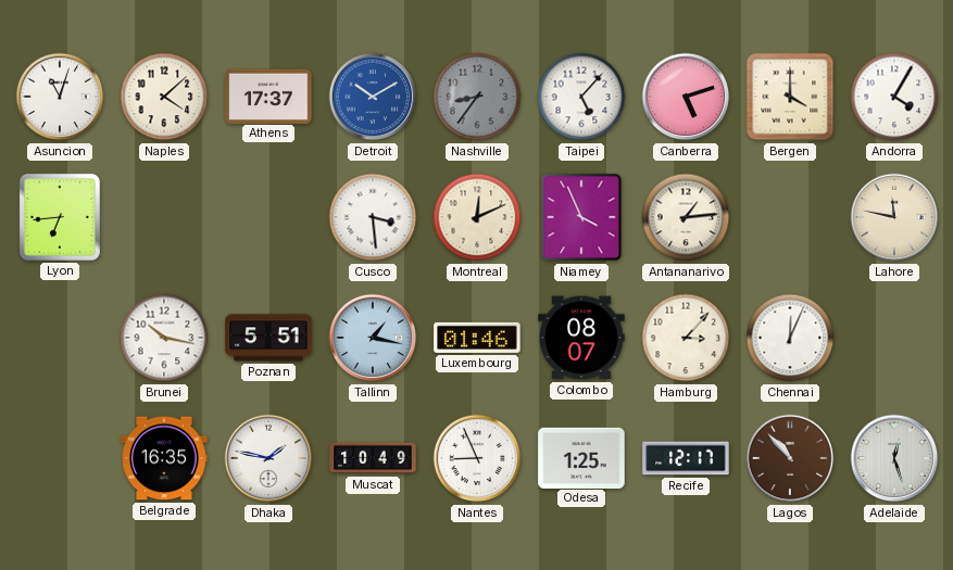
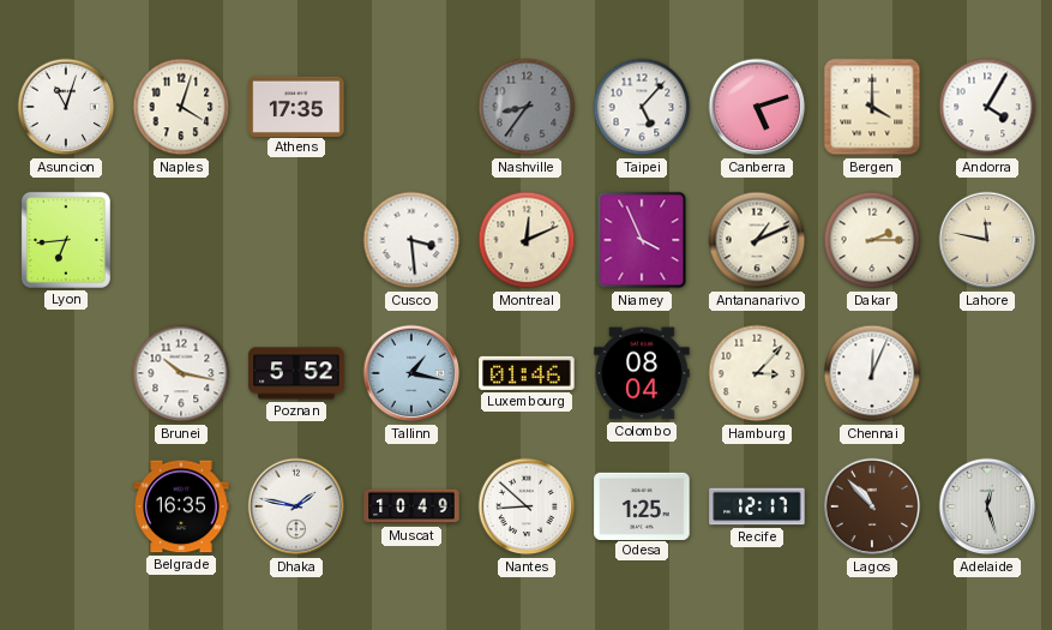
Naples: 4:08 -> 4:03
Athens: 17:37 -> 17:35
Detroit: 10:10 -> none
Antananarivo: 1:14 -> 1:11
Dakar: none -> 2:15
Poznan: 5:51 -> 5:52
Colombo: 08:07 -> 08:04
Nantes: 8:56 -> 8:52
